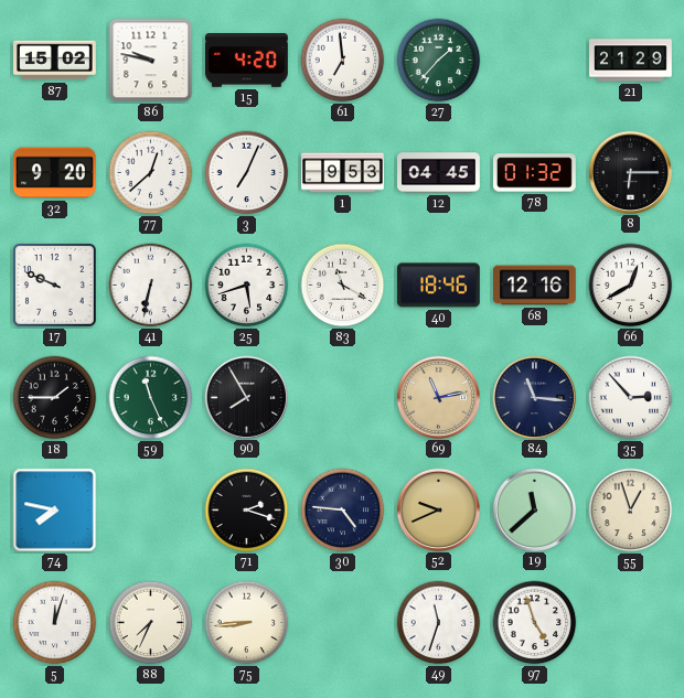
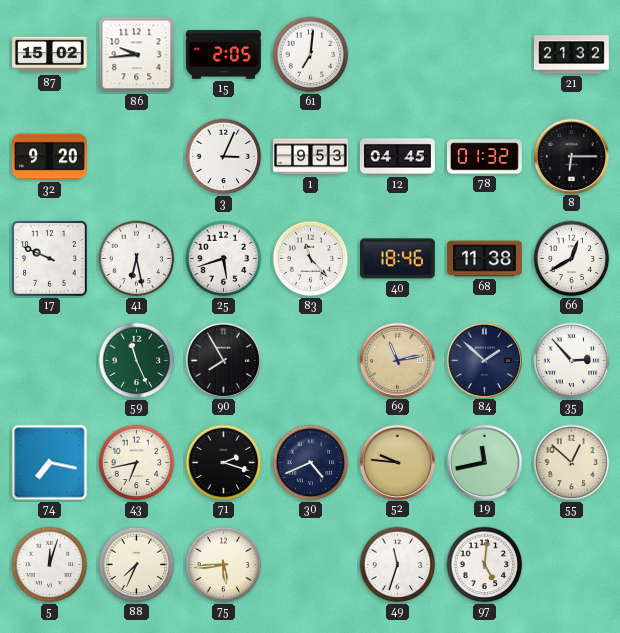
86: 9:47 -> 9:44
15: 4:20 -> 2:05
61: 6:59 -> 7:01
27: 1:37 -> none
21: 21:29 -> 21:32
77: 12:38 -> none
3: 7:04 -> 3:04
41: 6:32 -> 6:28
83: 11:20 -> 11:23
68: 12:16 -> 11:38
18: 1:45 -> none
84: 11:16 -> 1:52
74: 7:47 -> 7:17
43: none -> 6:43
30: 4:46 -> 4:41
52: 9:41 -> 9:46
19: 11:38 -> 11:43
55: 12:57 -> 12:52
75: 8:44 -> 5:44
97: 4:57 -> 5:01
